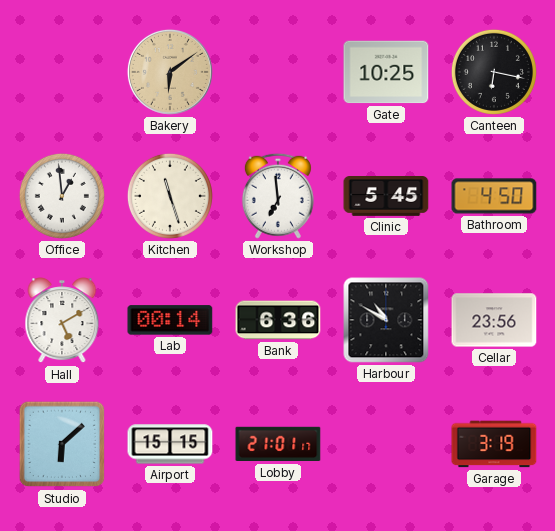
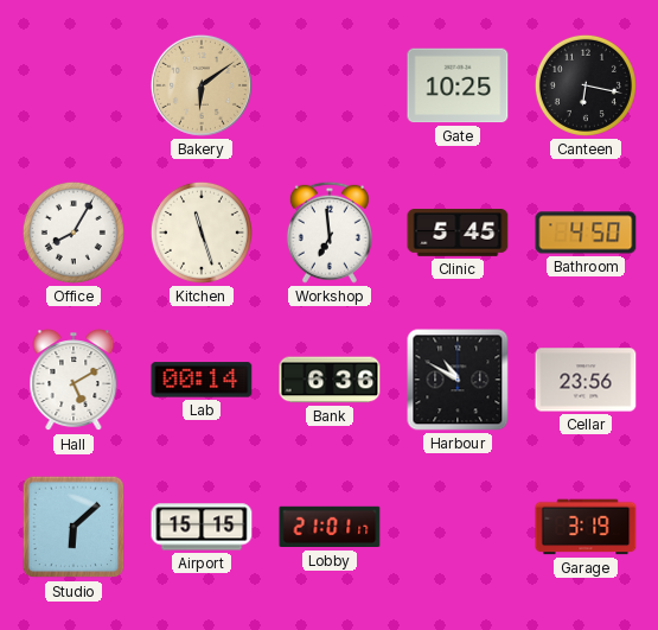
Office: 12:59 -> 8:05
